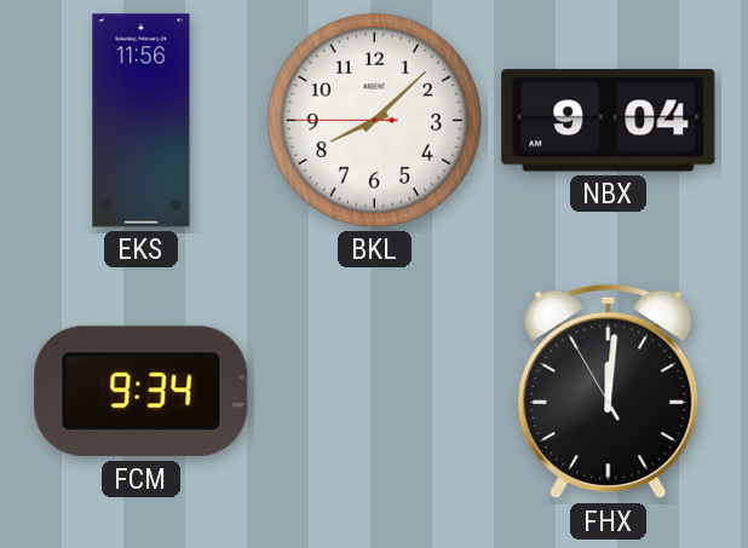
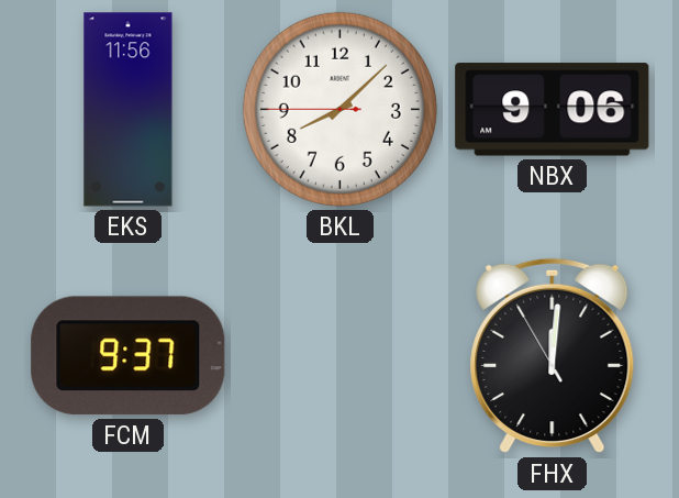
NBX: 9:04 -> 9:06
FCM: 9:34 -> 9:37
